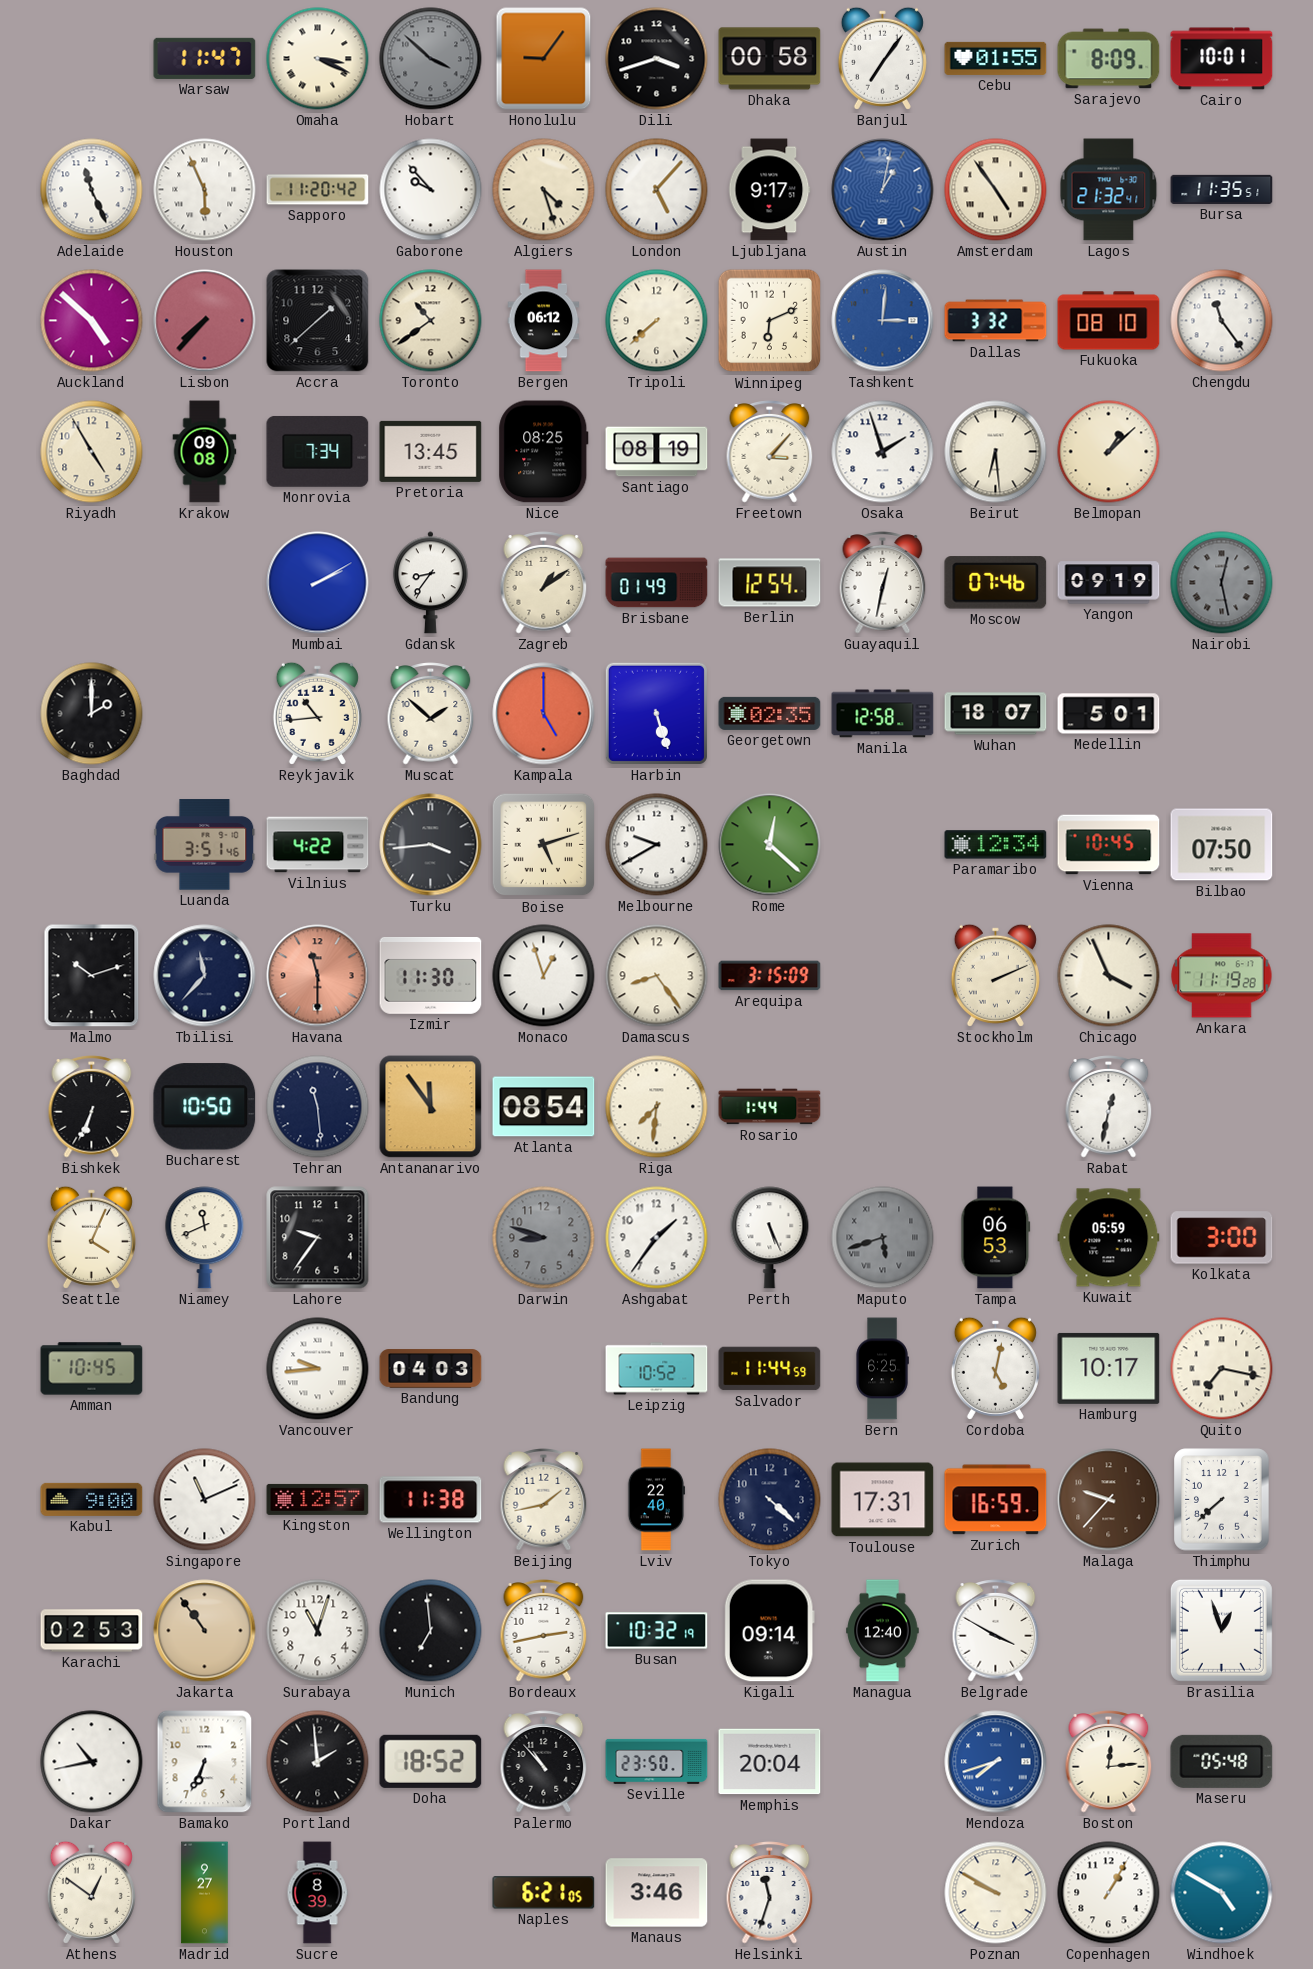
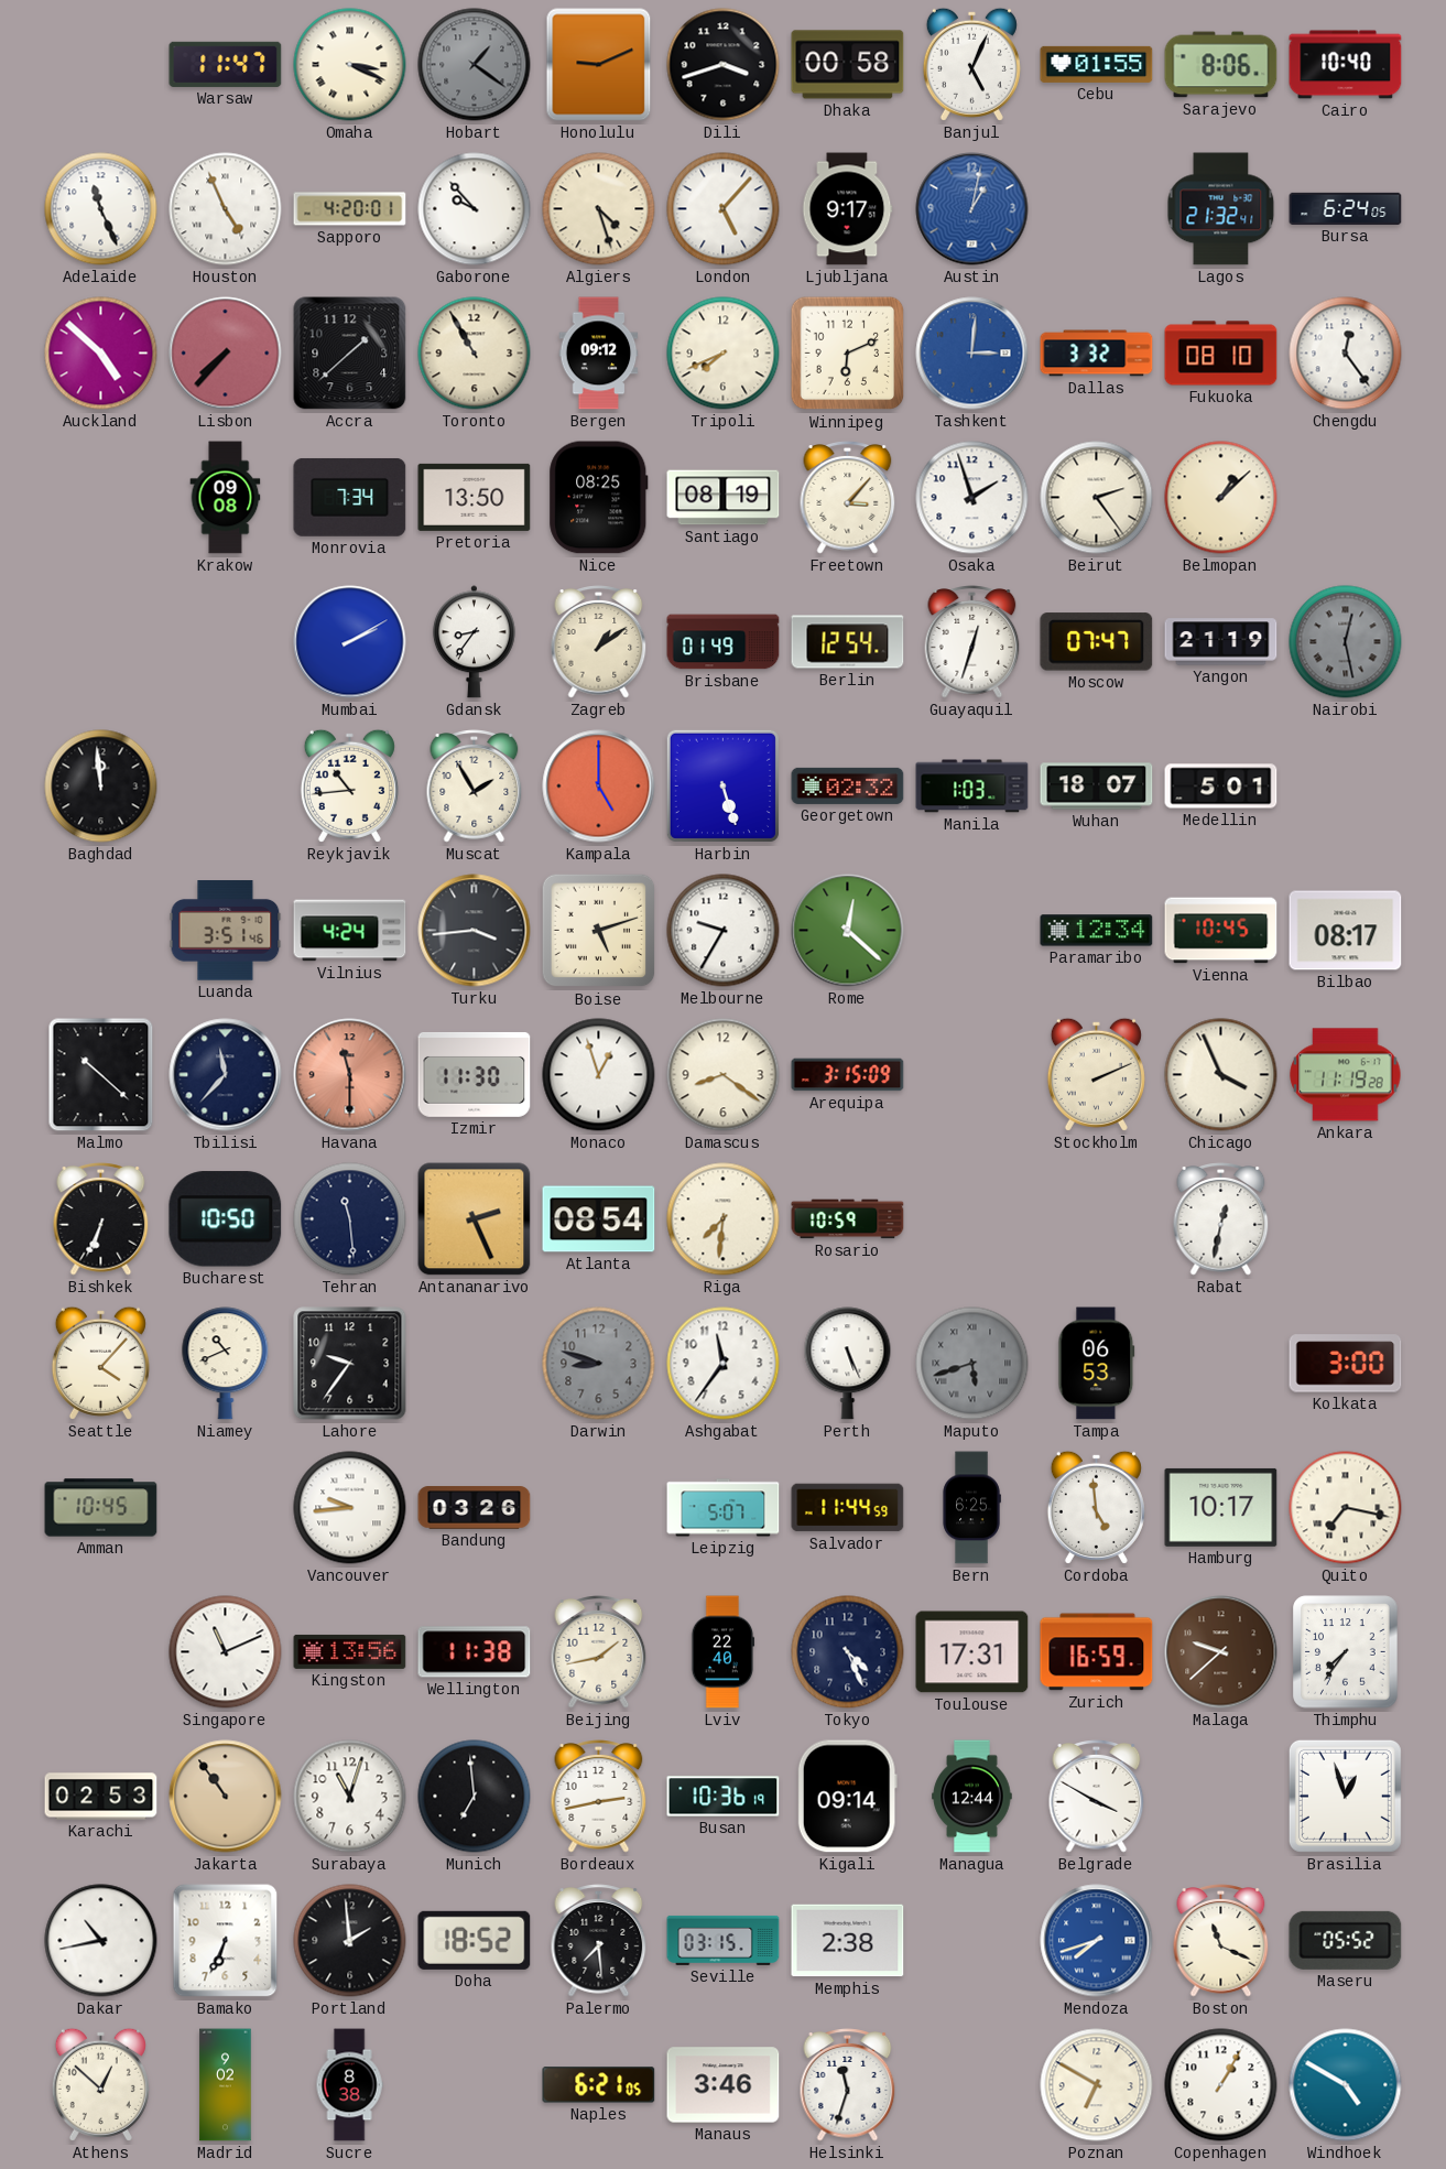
Hobart: 3:52 -> 1:21
Honolulu: 9:06 -> 9:11
Banjul: 7:06 -> 5:04
Sarajevo: 8:09 -> 8:06
Cairo: 10:01 -> 10:40
Houston: 5:56 -> 4:56
Sapporo: 11:20 -> 4:20
Amsterdam: 4:54 -> none
Bursa: 11:35 -> 6:24
Toronto: 10:39 -> 10:55
Bergen: 06:12 -> 09:12
Tripoli: 7:38 -> 7:41
Chengdu: 11:24 -> 12:24
Riyadh: 4:55 -> none
Pretoria: 13:45 -> 13:50
Beirut: 6:29 -> 2:24
Guayaquil: 12:32 -> 12:33
Moscow: 07:46 -> 07:47
Yangon: 09:19 -> 21:19
Baghdad: 2:00 -> 11:59
Muscat: 1:52 -> 1:55
Georgetown: 02:35 -> 02:32
Manila: 12:58 -> 1:03
Vilnius: 4:22 -> 4:24
Melbourne: 9:40 -> 9:35
Bilbao: 07:50 -> 08:17
Malmo: 10:12 -> 10:22
Damascus: 8:24 -> 8:21
Antananarivo: 11:54 -> 2:26
Rosario: 1:44 -> 10:59
Seattle: 4:04 -> 4:07
Niamey: 11:41 -> 10:41
Ashgabat: 1:36 -> 11:36
Kuwait: 05:59 -> none
Bandung: 04:03 -> 03:26
Leipzig: 10:52 -> 5:07
Cordoba: 5:02 -> 4:59
Kabul: 9:00 -> none
Kingston: 12:57 -> 13:56
Tokyo: 4:22 -> 4:26
Malaga: 9:37 -> 9:38
Thimphu: 7:38 -> 7:36
Busan: 10:32 -> 10:36
Managua: 12:40 -> 12:44
Palermo: 10:53 -> 7:29
Seville: 23:50 -> 03:15
Memphis: 20:04 -> 2:38
Boston: 12:14 -> 11:19
Maseru: 05:48 -> 05:52
Athens: 12:51 -> 12:52
Madrid: 9:27 -> 9:02
Sucre: 8:39 -> 8:38
Poznan: 9:50 -> 6:50
